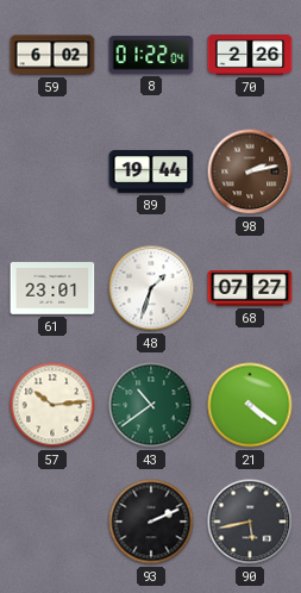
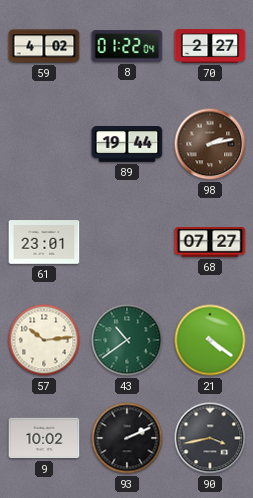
59: 6:02 -> 4:02
70: 2:26 -> 2:27
48: 1:33 -> none
9: none -> 10:02
90: 5:43 -> 3:43
